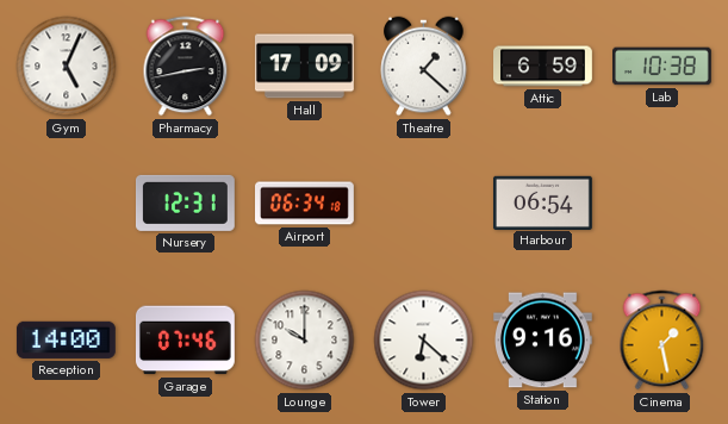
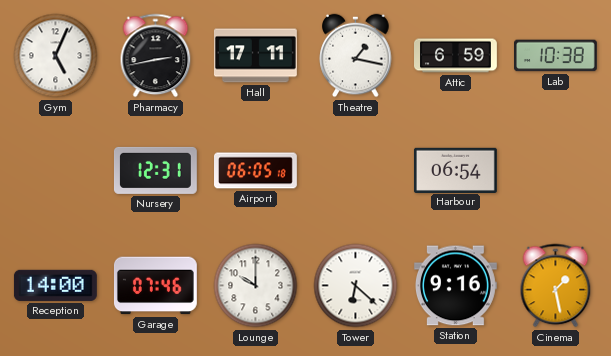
Hall: 17:09 -> 17:11
Theatre: 1:22 -> 1:17
Airport: 06:34 -> 06:05
